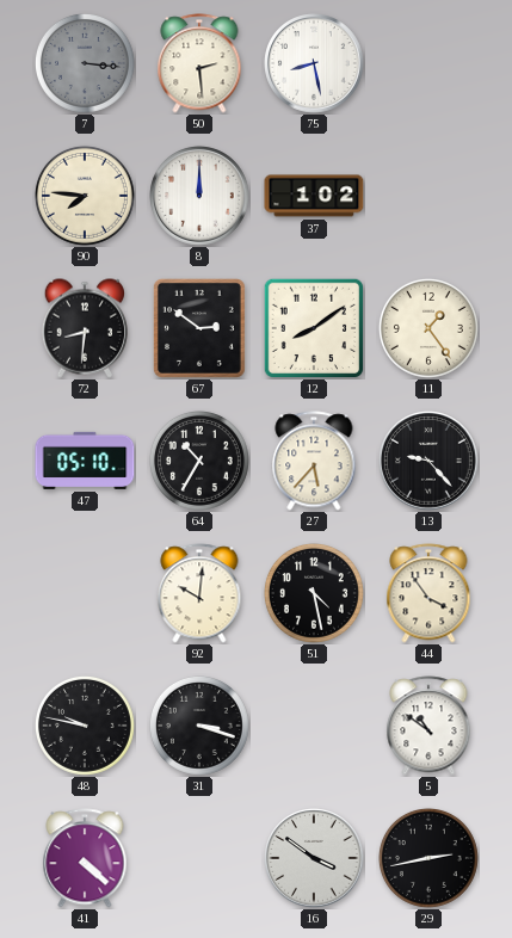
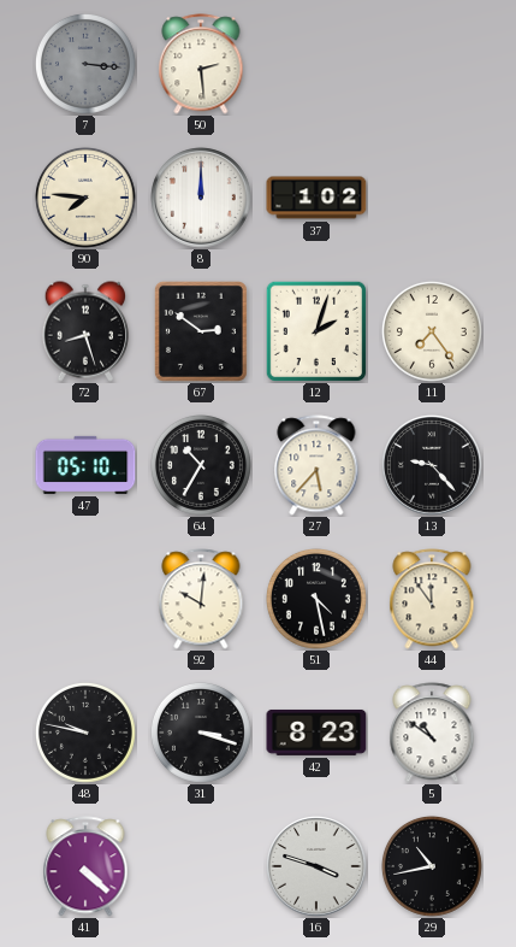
75: 8:28 -> none
72: 8:31 -> 8:27
12: 8:09 -> 2:03
11: 1:24 -> 7:24
44: 3:54 -> 11:54
42: none -> 8:23
16: 3:51 -> 3:48
29: 2:43 -> 10:43
